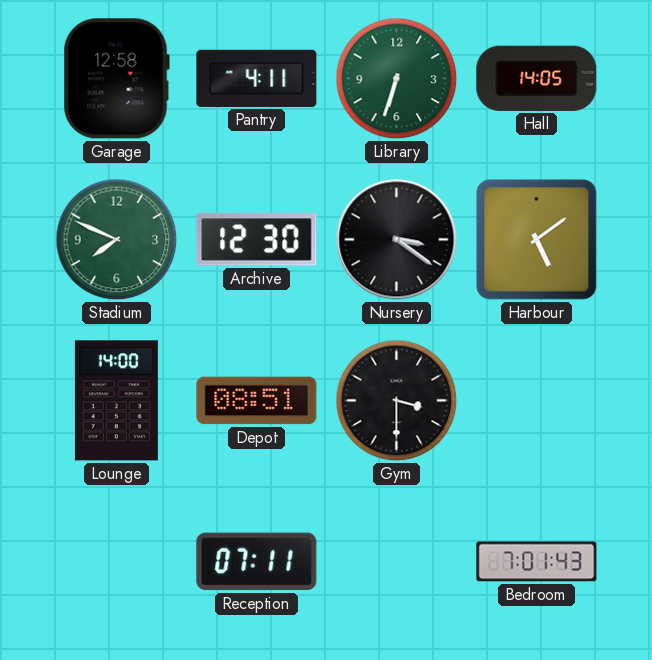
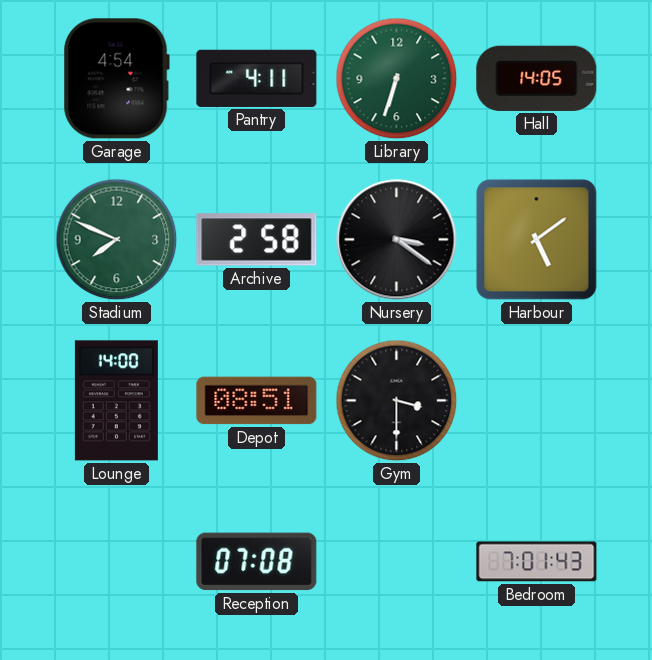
Garage: 12:58 -> 4:54
Archive: 12:30 -> 2:58
Reception: 07:11 -> 07:08
